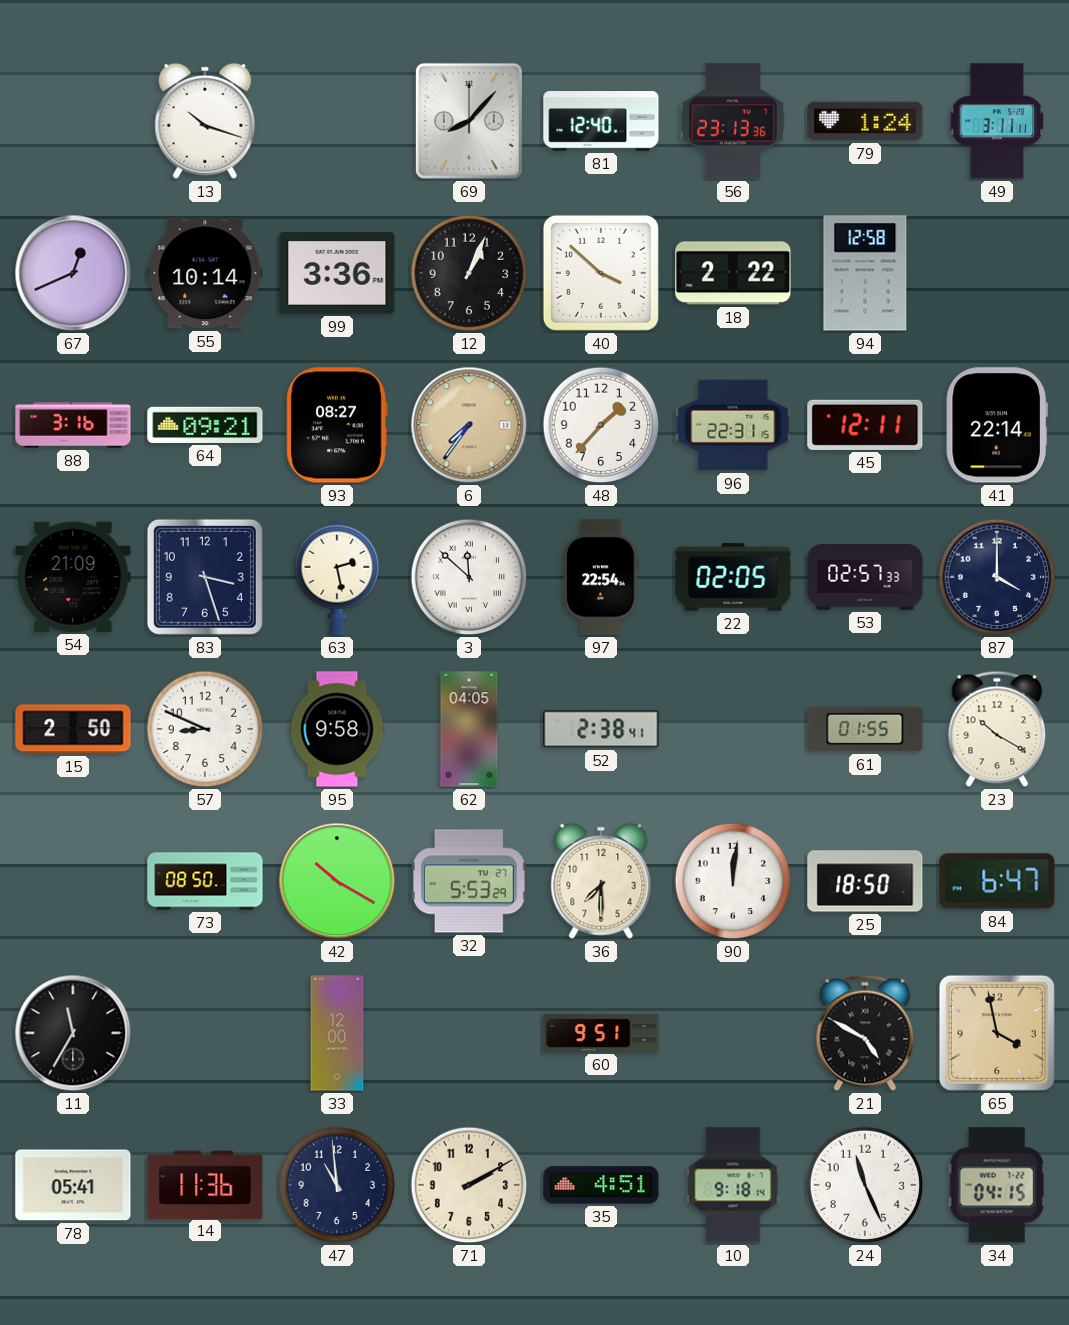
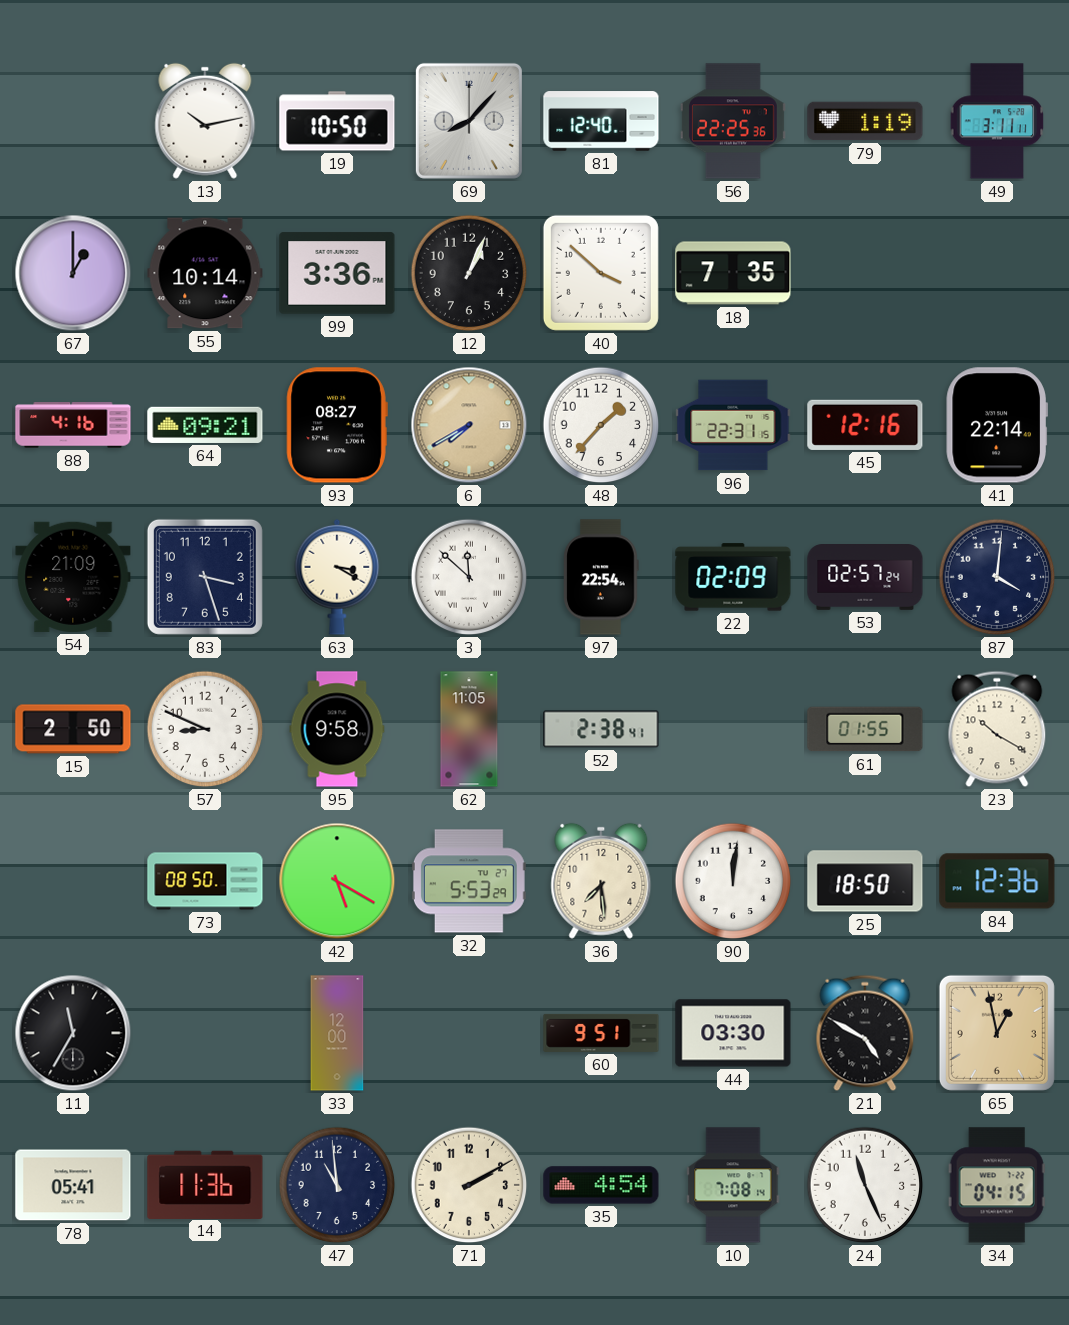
13: 10:18 -> 10:13
19: none -> 10:50
56: 23:13 -> 22:25
79: 1:24 -> 1:19
67: 12:41 -> 1:00
18: 2:22 -> 7:35
94: 12:58 -> none
88: 3:16 -> 4:16
6: 7:36 -> 7:40
45: 12:11 -> 12:16
63: 2:28 -> 3:20
22: 02:05 -> 02:09
53: 02:57:33 -> 02:57:24
87: 4:00 -> 4:01
62: 04:05 -> 11:05
42: 10:20 -> 5:20
36: 7:30 -> 7:29
84: 6:47 -> 12:36
44: none -> 03:30
65: 3:58 -> 12:58
35: 4:51 -> 4:54
10: 9:18 -> 7:08
